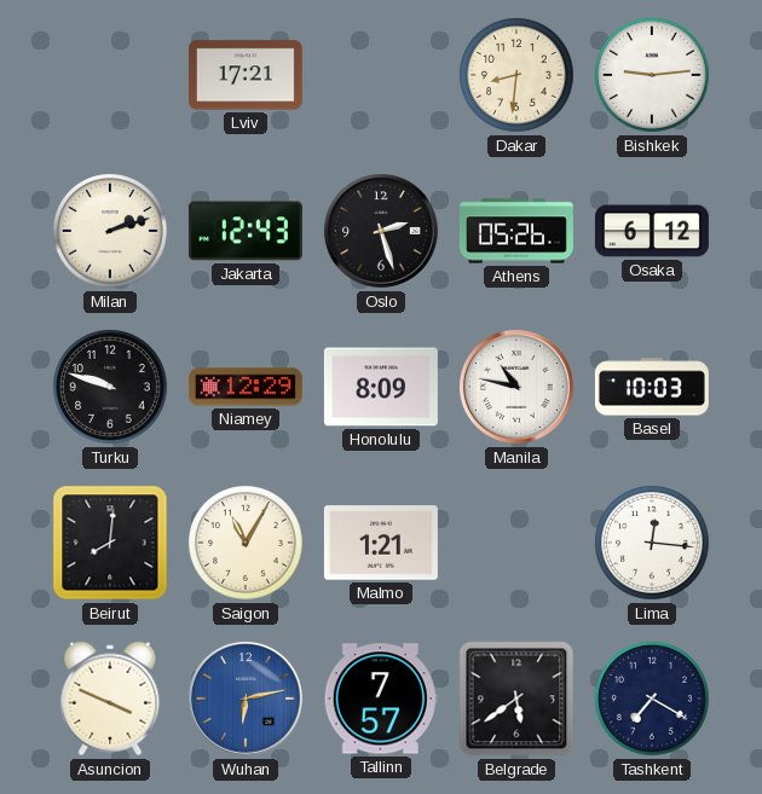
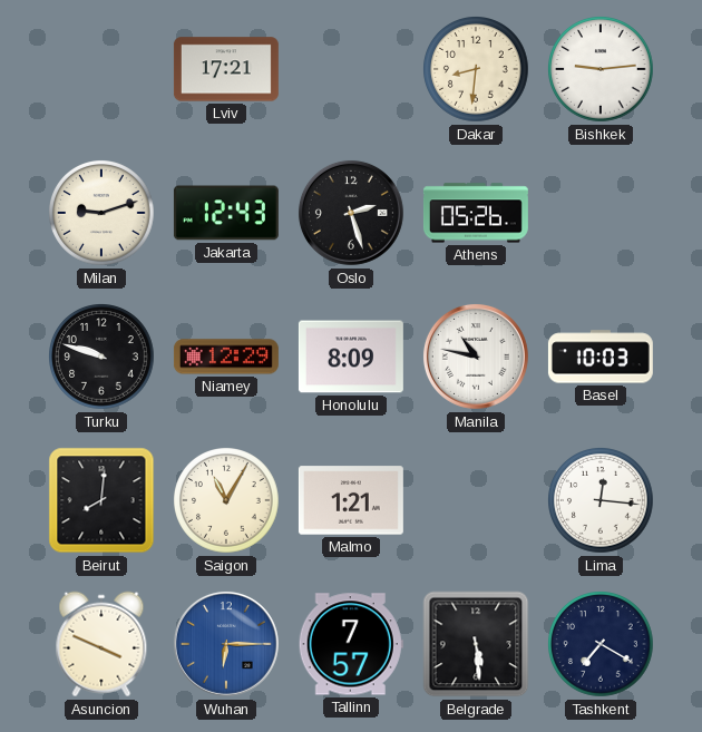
Milan: 2:12 -> 9:12
Osaka: 6:12 -> none
Wuhan: 6:13 -> 6:15
Belgrade: 5:39 -> 5:29
